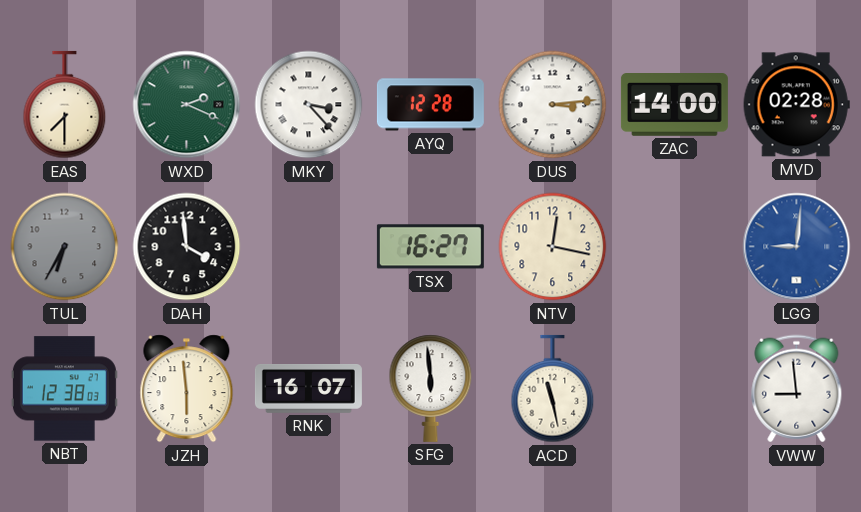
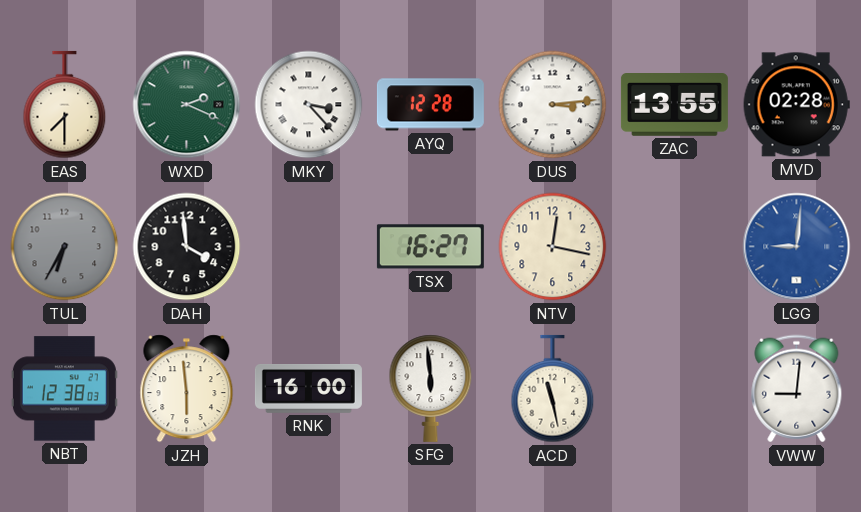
ZAC: 14:00 -> 13:55
RNK: 16:07 -> 16:00
VWW: 8:59 -> 9:01
